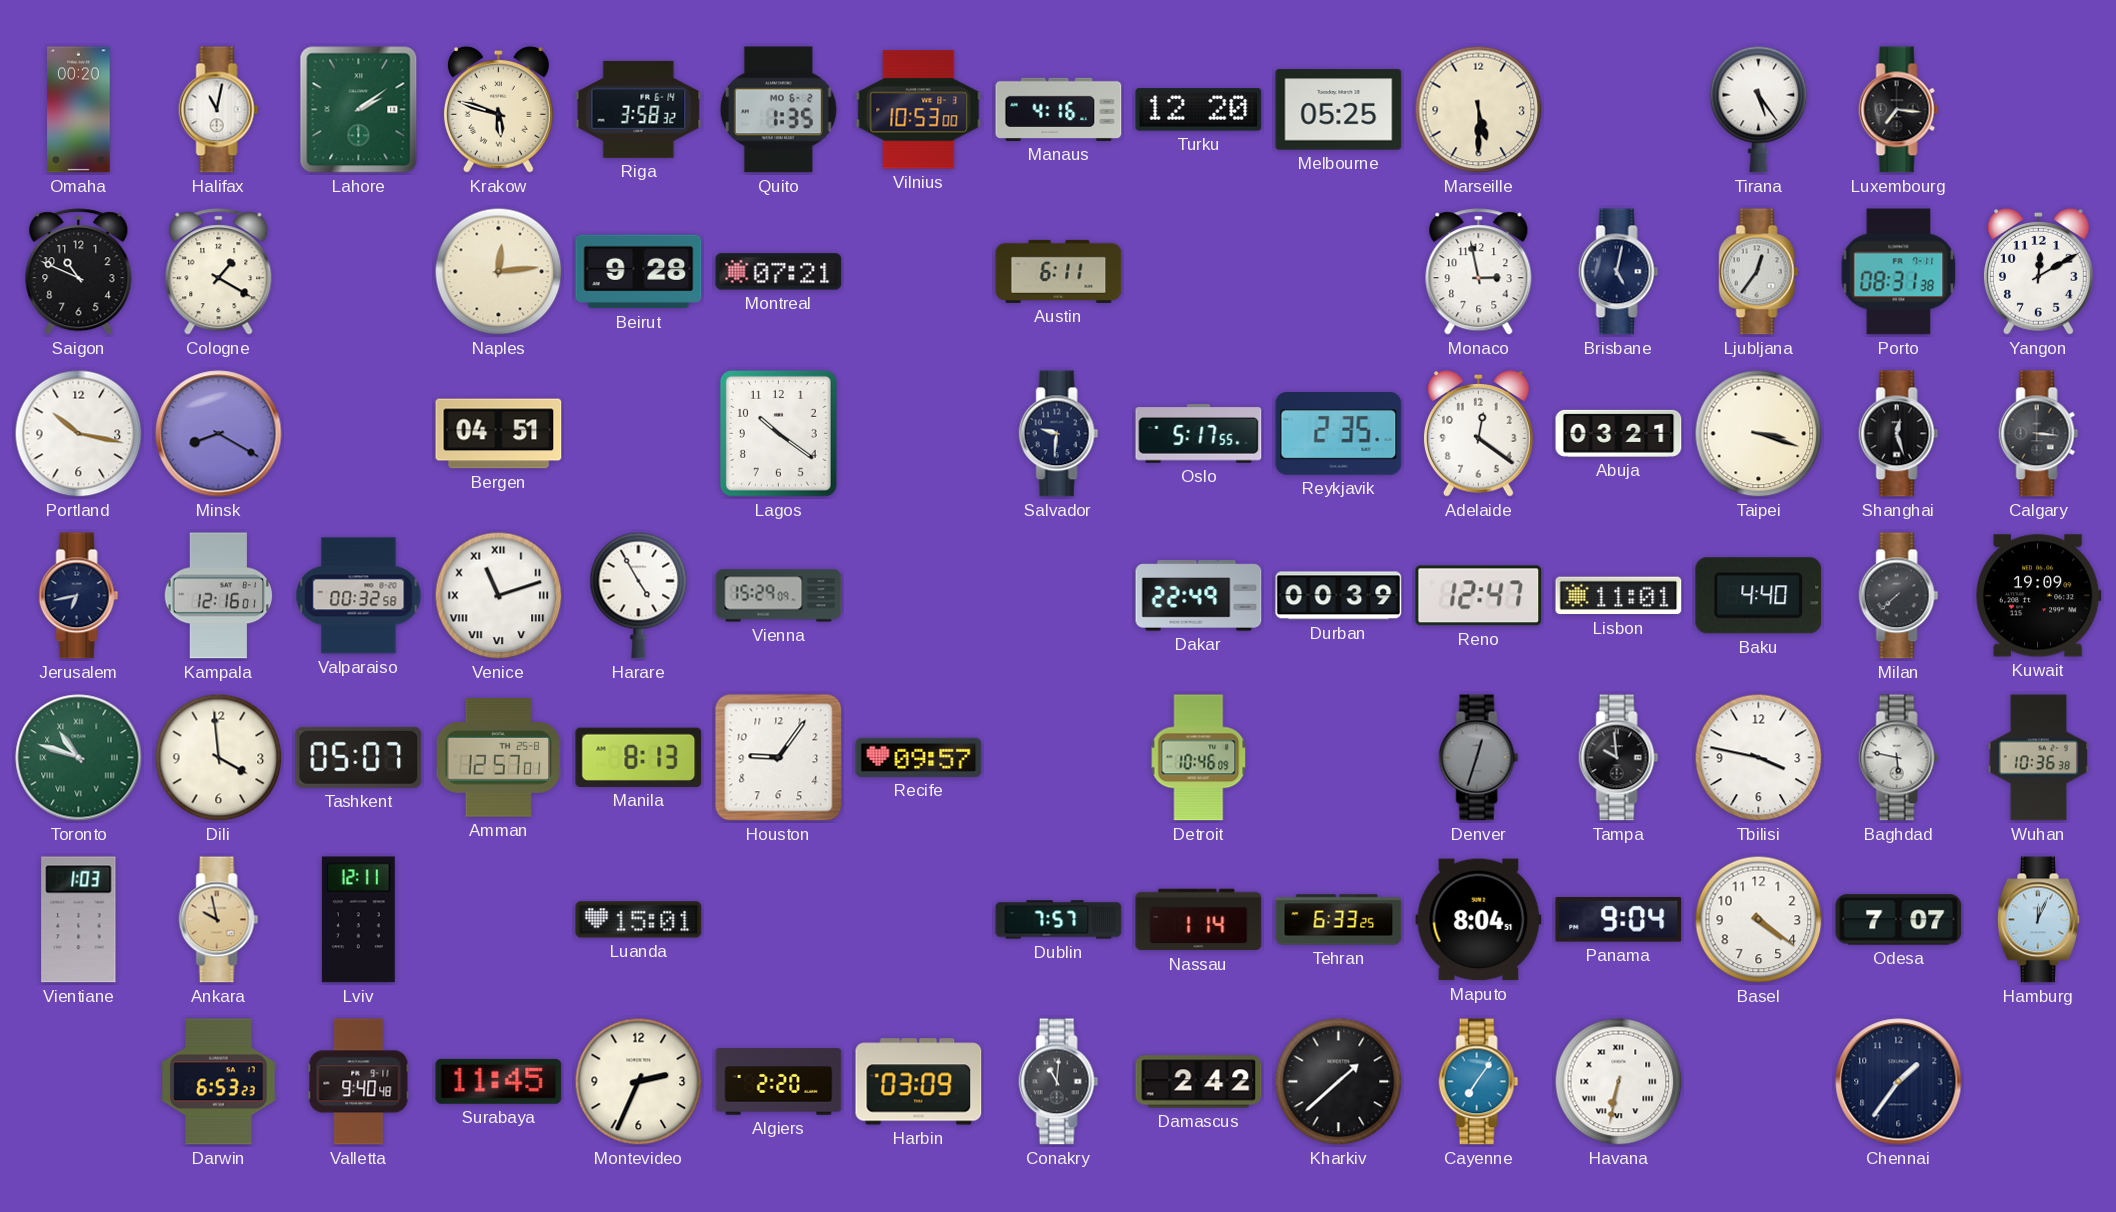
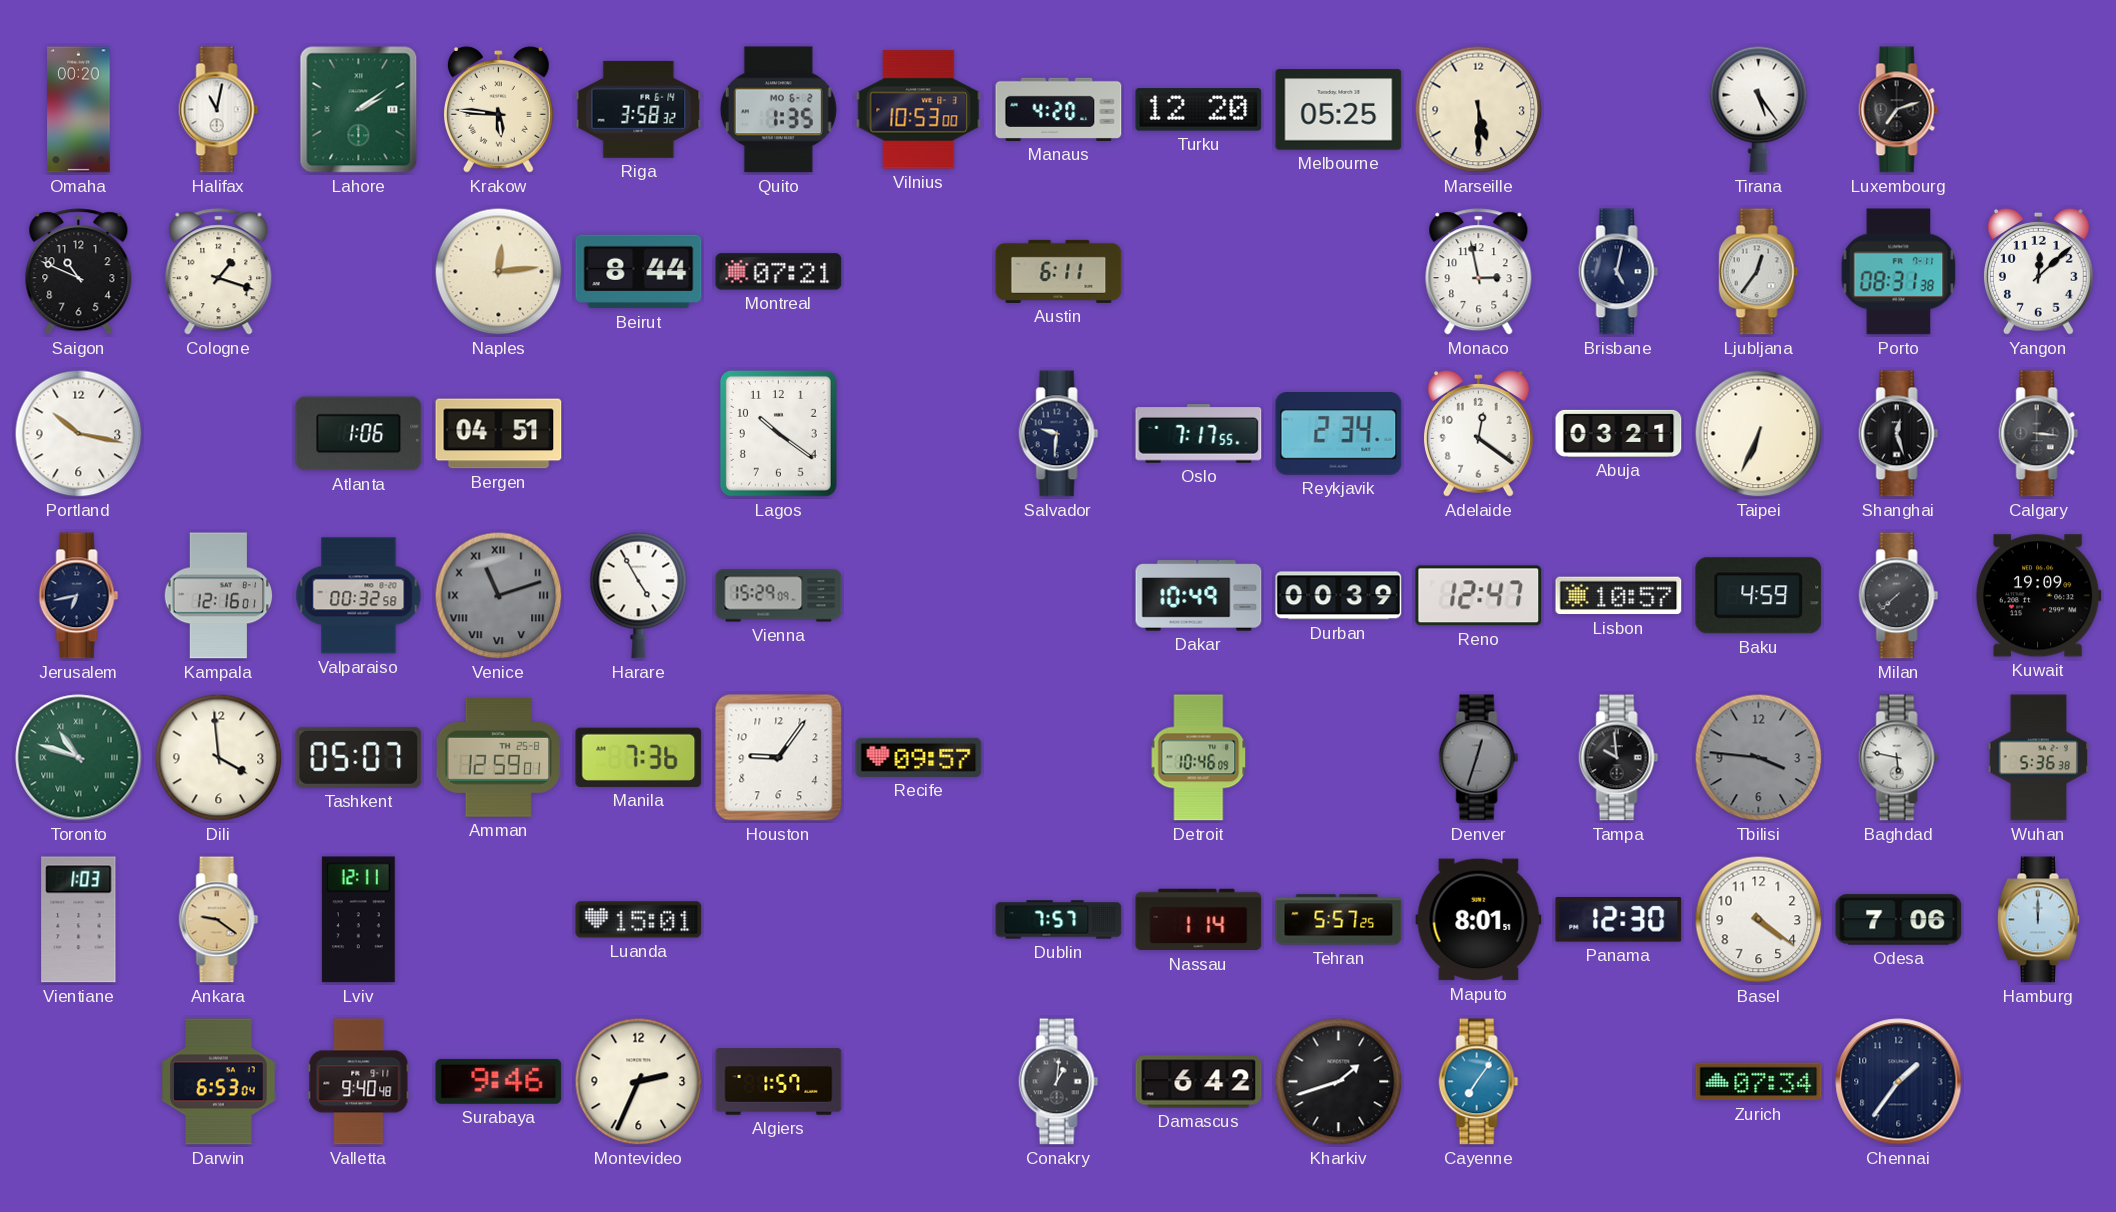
Krakow: 5:48 -> 5:46
Manaus: 4:16 -> 4:20
Luxembourg: 7:16 -> 7:12
Cologne: 1:20 -> 1:18
Beirut: 9:28 -> 8:44
Yangon: 12:10 -> 12:08
Minsk: 8:20 -> none
Atlanta: none -> 1:06
Oslo: 5:17 -> 7:17
Reykjavik: 2:35 -> 2:34
Taipei: 3:18 -> 6:34
Venice dial: white -> grey
Dakar: 22:49 -> 10:49
Lisbon: 11:01 -> 10:57
Baku: 4:40 -> 4:59
Amman: 12:57 -> 12:59
Manila: 8:13 -> 7:36
Tbilisi: 3:47 -> 3:46
Tbilisi dial: white -> grey
Wuhan: 10:36 -> 5:36
Ankara: 9:58 -> 9:21
Tehran: 6:33 -> 5:57
Maputo: 8:04 -> 8:01
Panama: 9:04 -> 12:30
Odesa: 7:07 -> 7:06
Hamburg: 12:04 -> 12:00
Darwin: 6:53:23 -> 6:53:04
Surabaya: 11:45 -> 9:46
Algiers: 2:20 -> 1:57
Harbin: 03:09 -> none
Conakry: 11:01 -> 1:01
Damascus: 2:42 -> 6:42
Kharkiv: 1:38 -> 1:42
Havana: 6:32 -> none
Zurich: none -> 07:34
